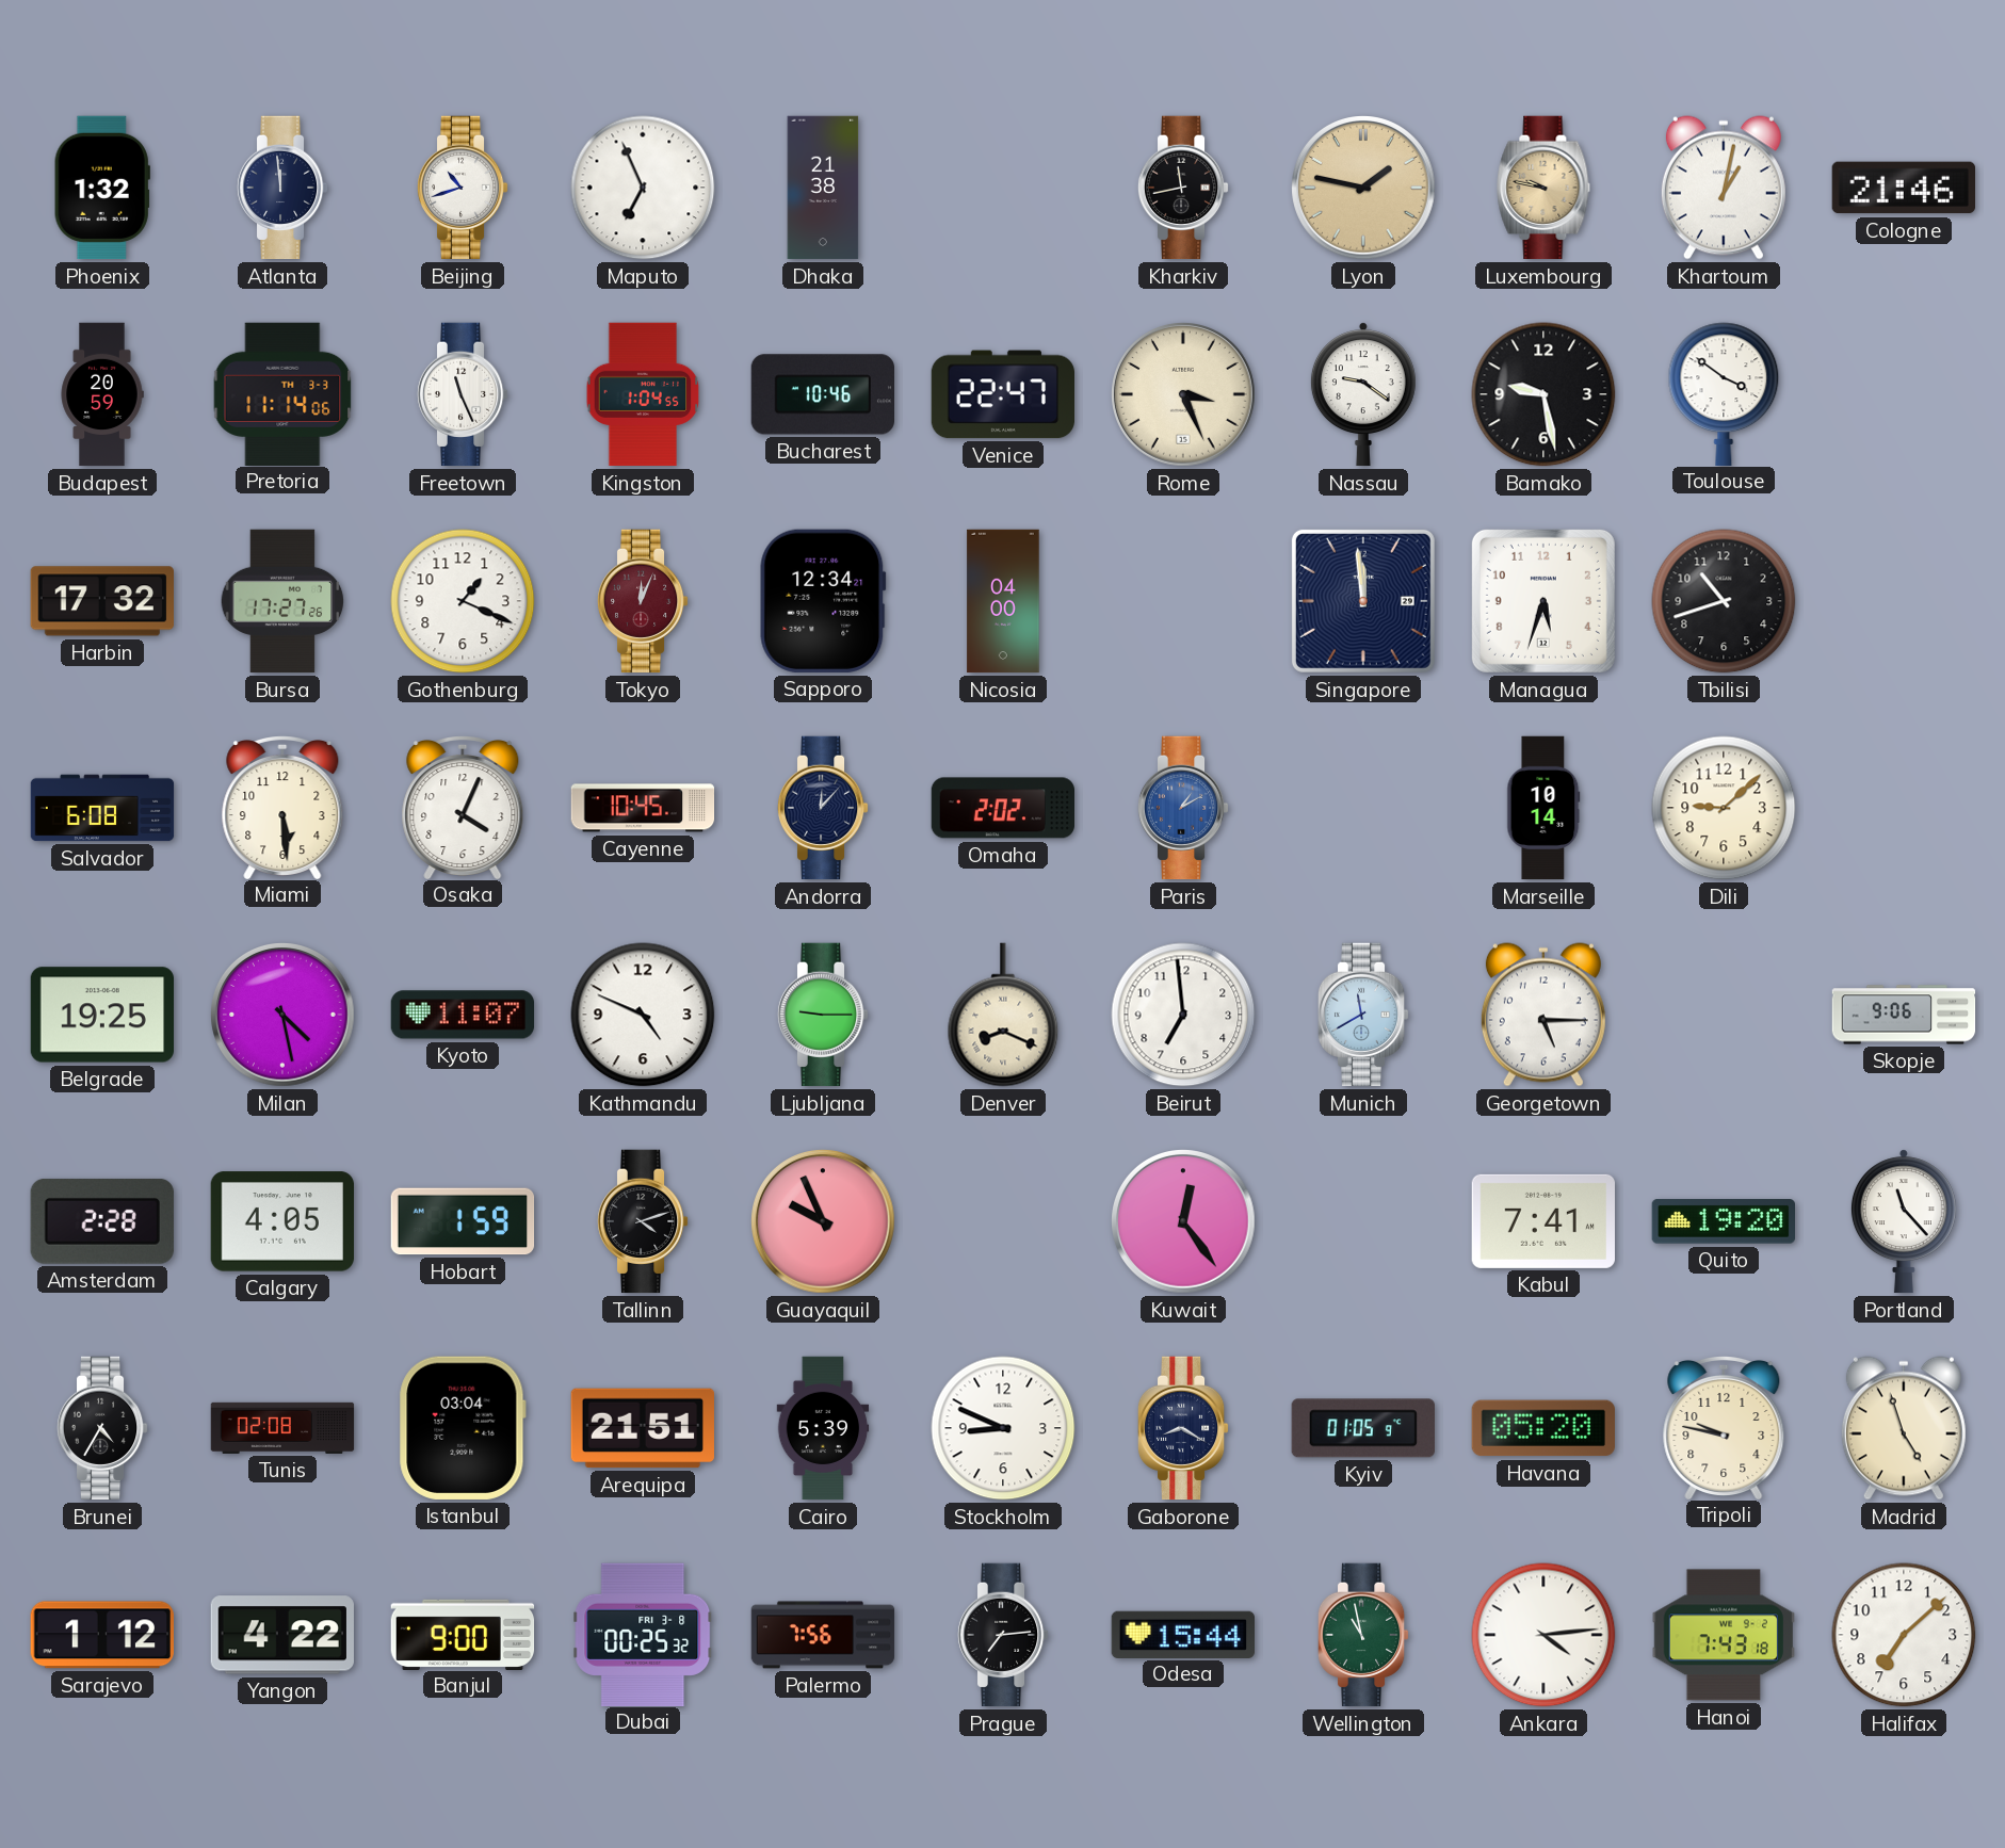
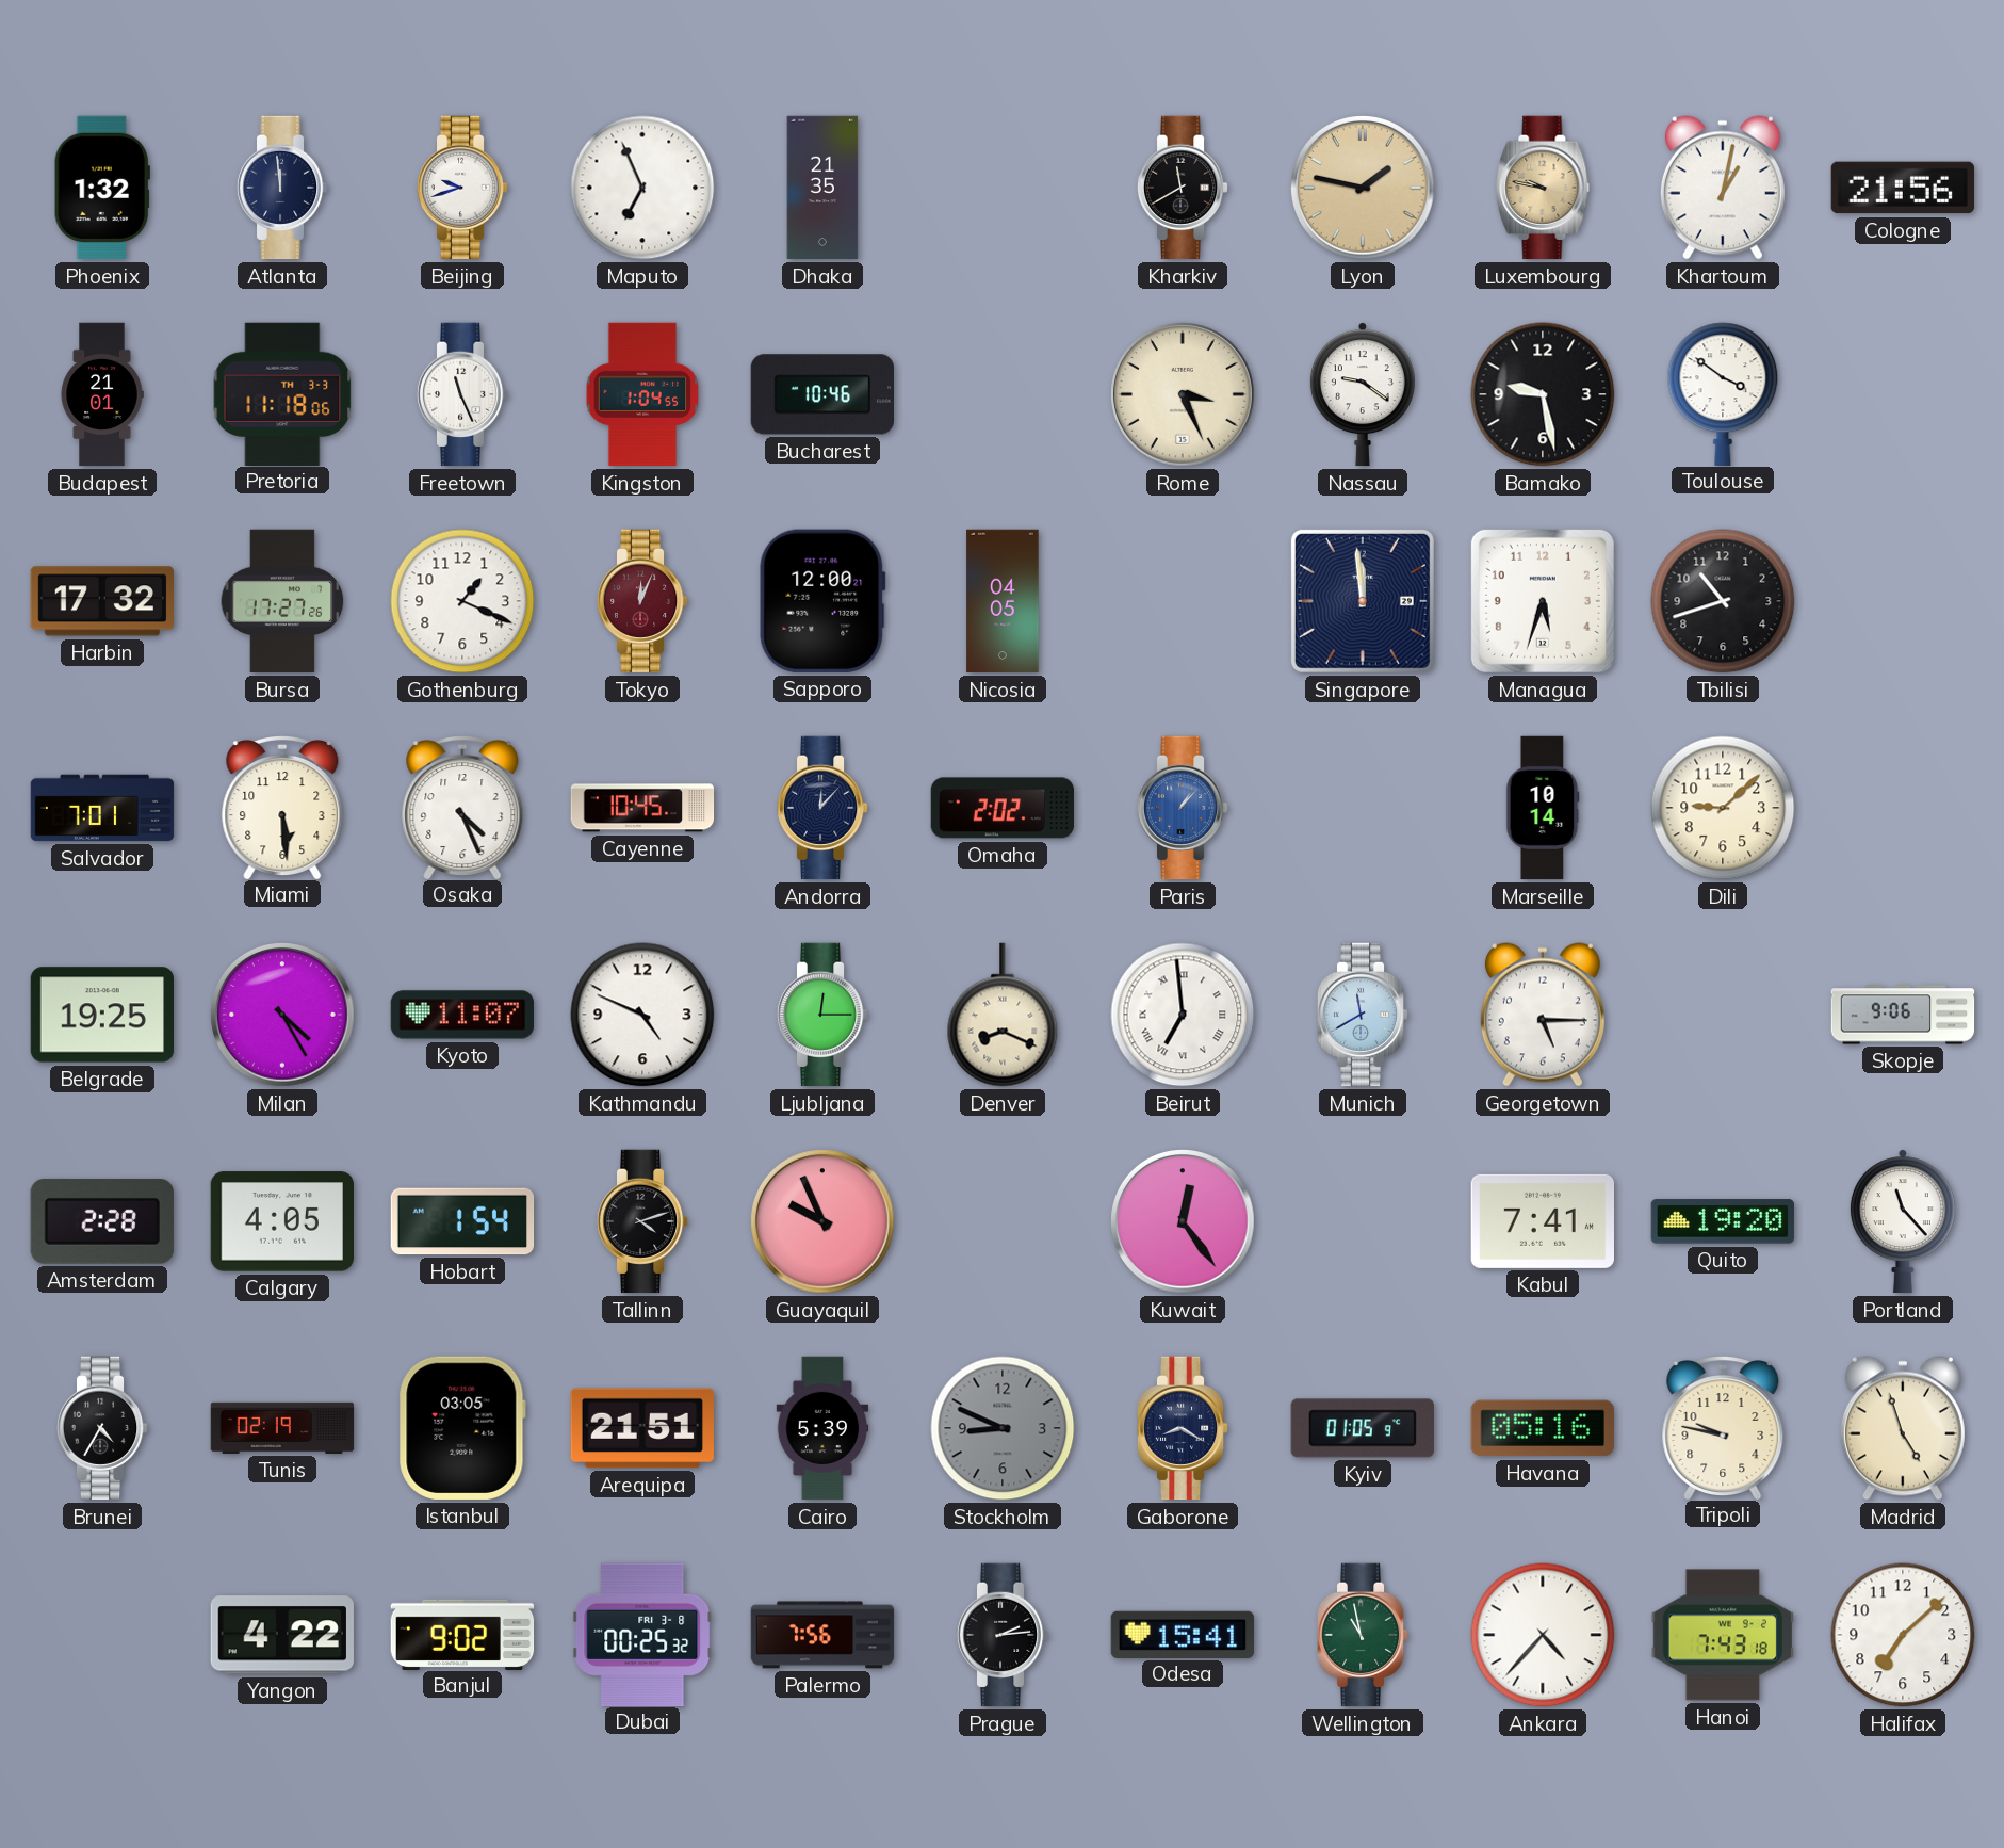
Beijing: 10:42 -> 9:42
Dhaka: 21:38 -> 21:35
Kharkiv: 11:43 -> 11:40
Cologne: 21:46 -> 21:56
Budapest: 20:59 -> 21:01
Pretoria: 11:14 -> 11:18
Venice: 22:47 -> none
Sapporo: 12:34 -> 12:00
Nicosia: 04:00 -> 04:05
Salvador: 6:08 -> 7:01
Osaka: 4:04 -> 4:26
Paris: 1:10 -> 1:07
Milan: 4:28 -> 4:25
Ljubljana: 9:15 -> 12:15
Beirut numerals: Arabic -> Roman
Hobart: 1:59 -> 1:54
Tunis: 02:08 -> 02:19
Istanbul: 03:04 -> 03:05
Stockholm dial: white -> grey
Havana: 05:20 -> 05:16
Sarajevo: 1:12 -> none
Banjul: 9:00 -> 9:02
Prague: 7:14 -> 2:14
Odesa: 15:44 -> 15:41
Ankara: 4:14 -> 4:37
